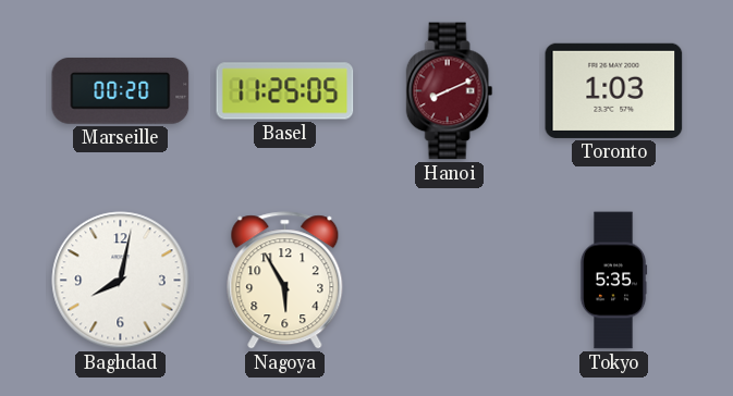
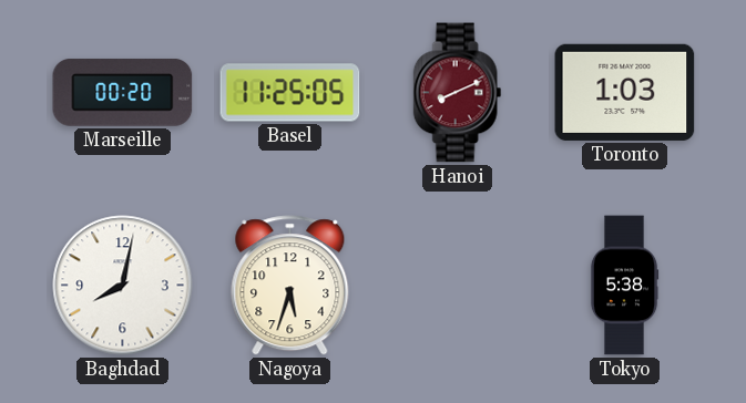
Nagoya: 5:55 -> 5:33
Tokyo: 5:35 -> 5:38
